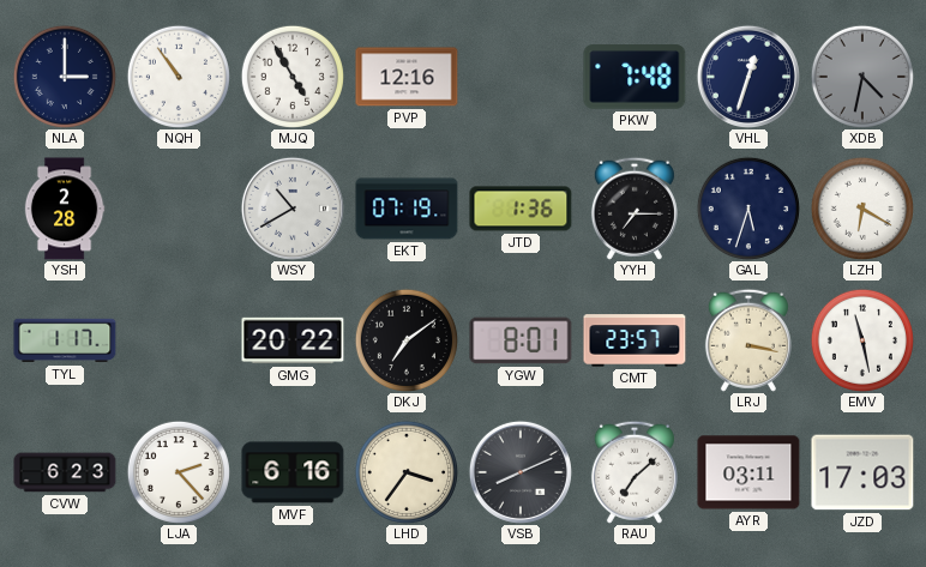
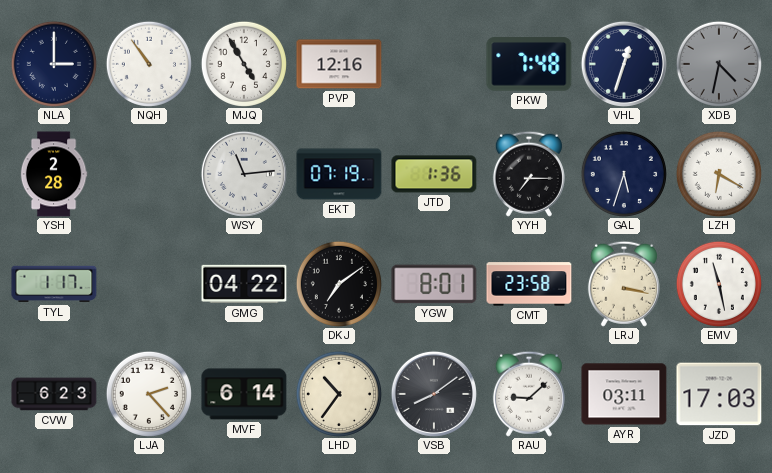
WSY: 10:40 -> 11:14
GMG: 20:22 -> 04:22
CMT: 23:57 -> 23:58
MVF: 6:16 -> 6:14
LHD: 3:36 -> 10:36
VSB: 8:11 -> 8:09
RAU: 7:08 -> 9:08
